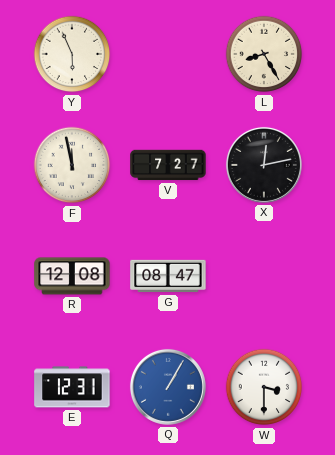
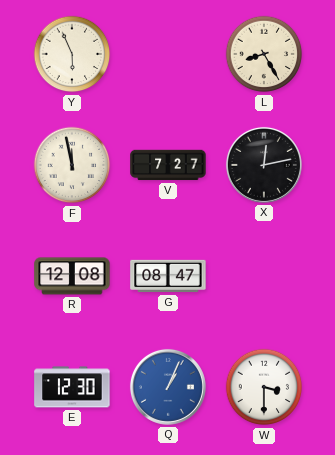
E: 12:31 -> 12:30
Q: 1:05 -> 1:04
